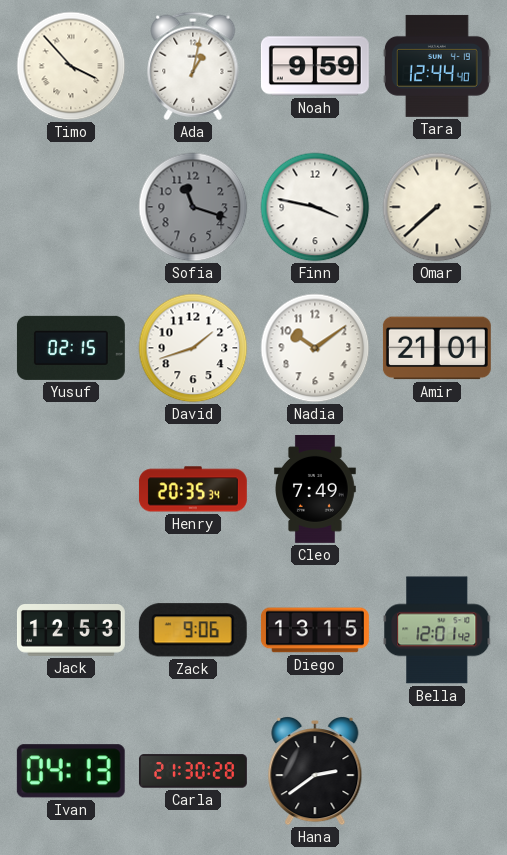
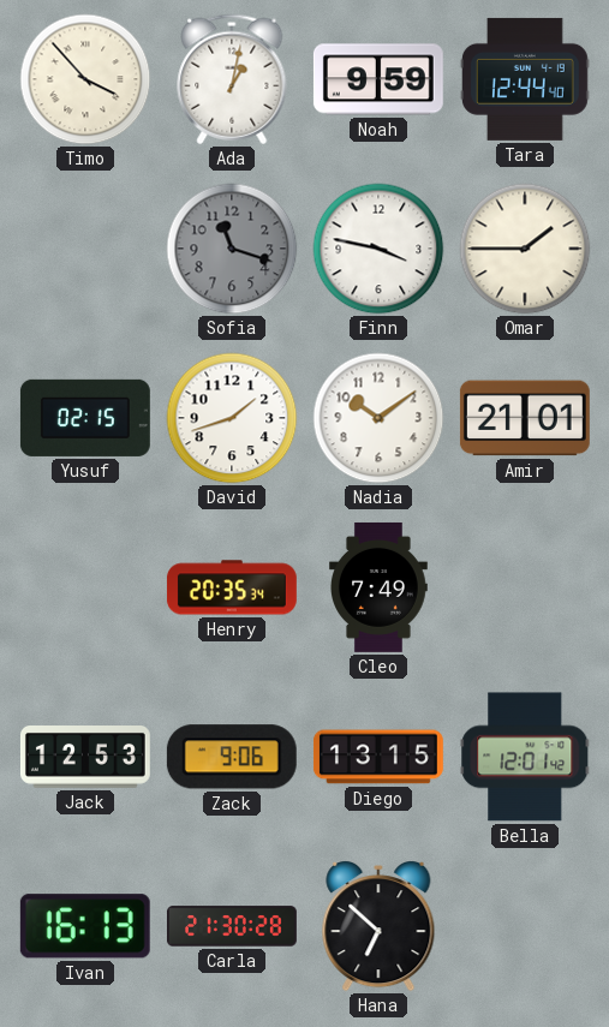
Omar: 7:38 -> 1:45
Ivan: 04:13 -> 16:13
Hana: 2:39 -> 6:52
